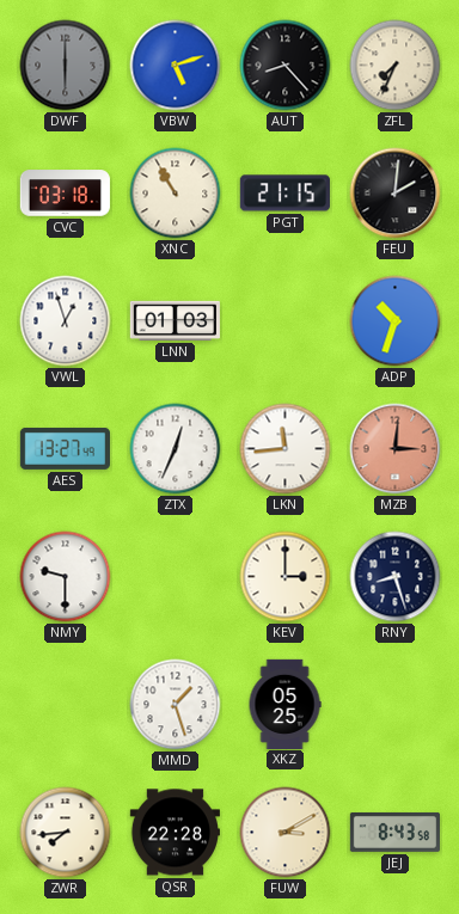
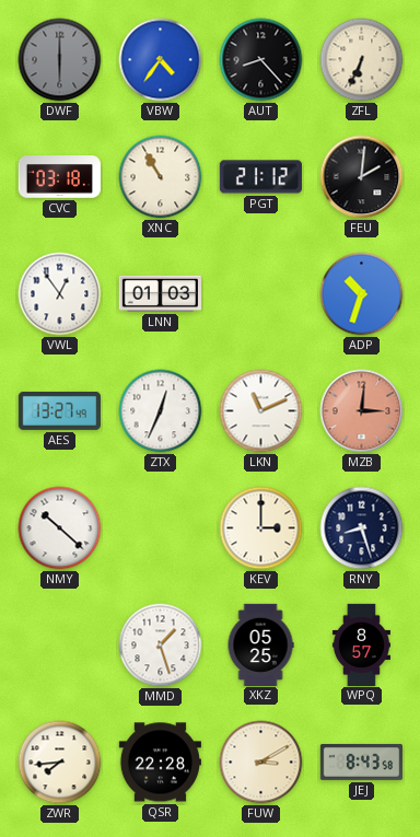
VBW: 5:12 -> 4:36
ZFL: 7:34 -> 6:34
PGT: 21:15 -> 21:12
VWL: 12:57 -> 12:54
LKN: 11:44 -> 11:11
NMY: 9:30 -> 10:22
WPQ: none -> 8:57
